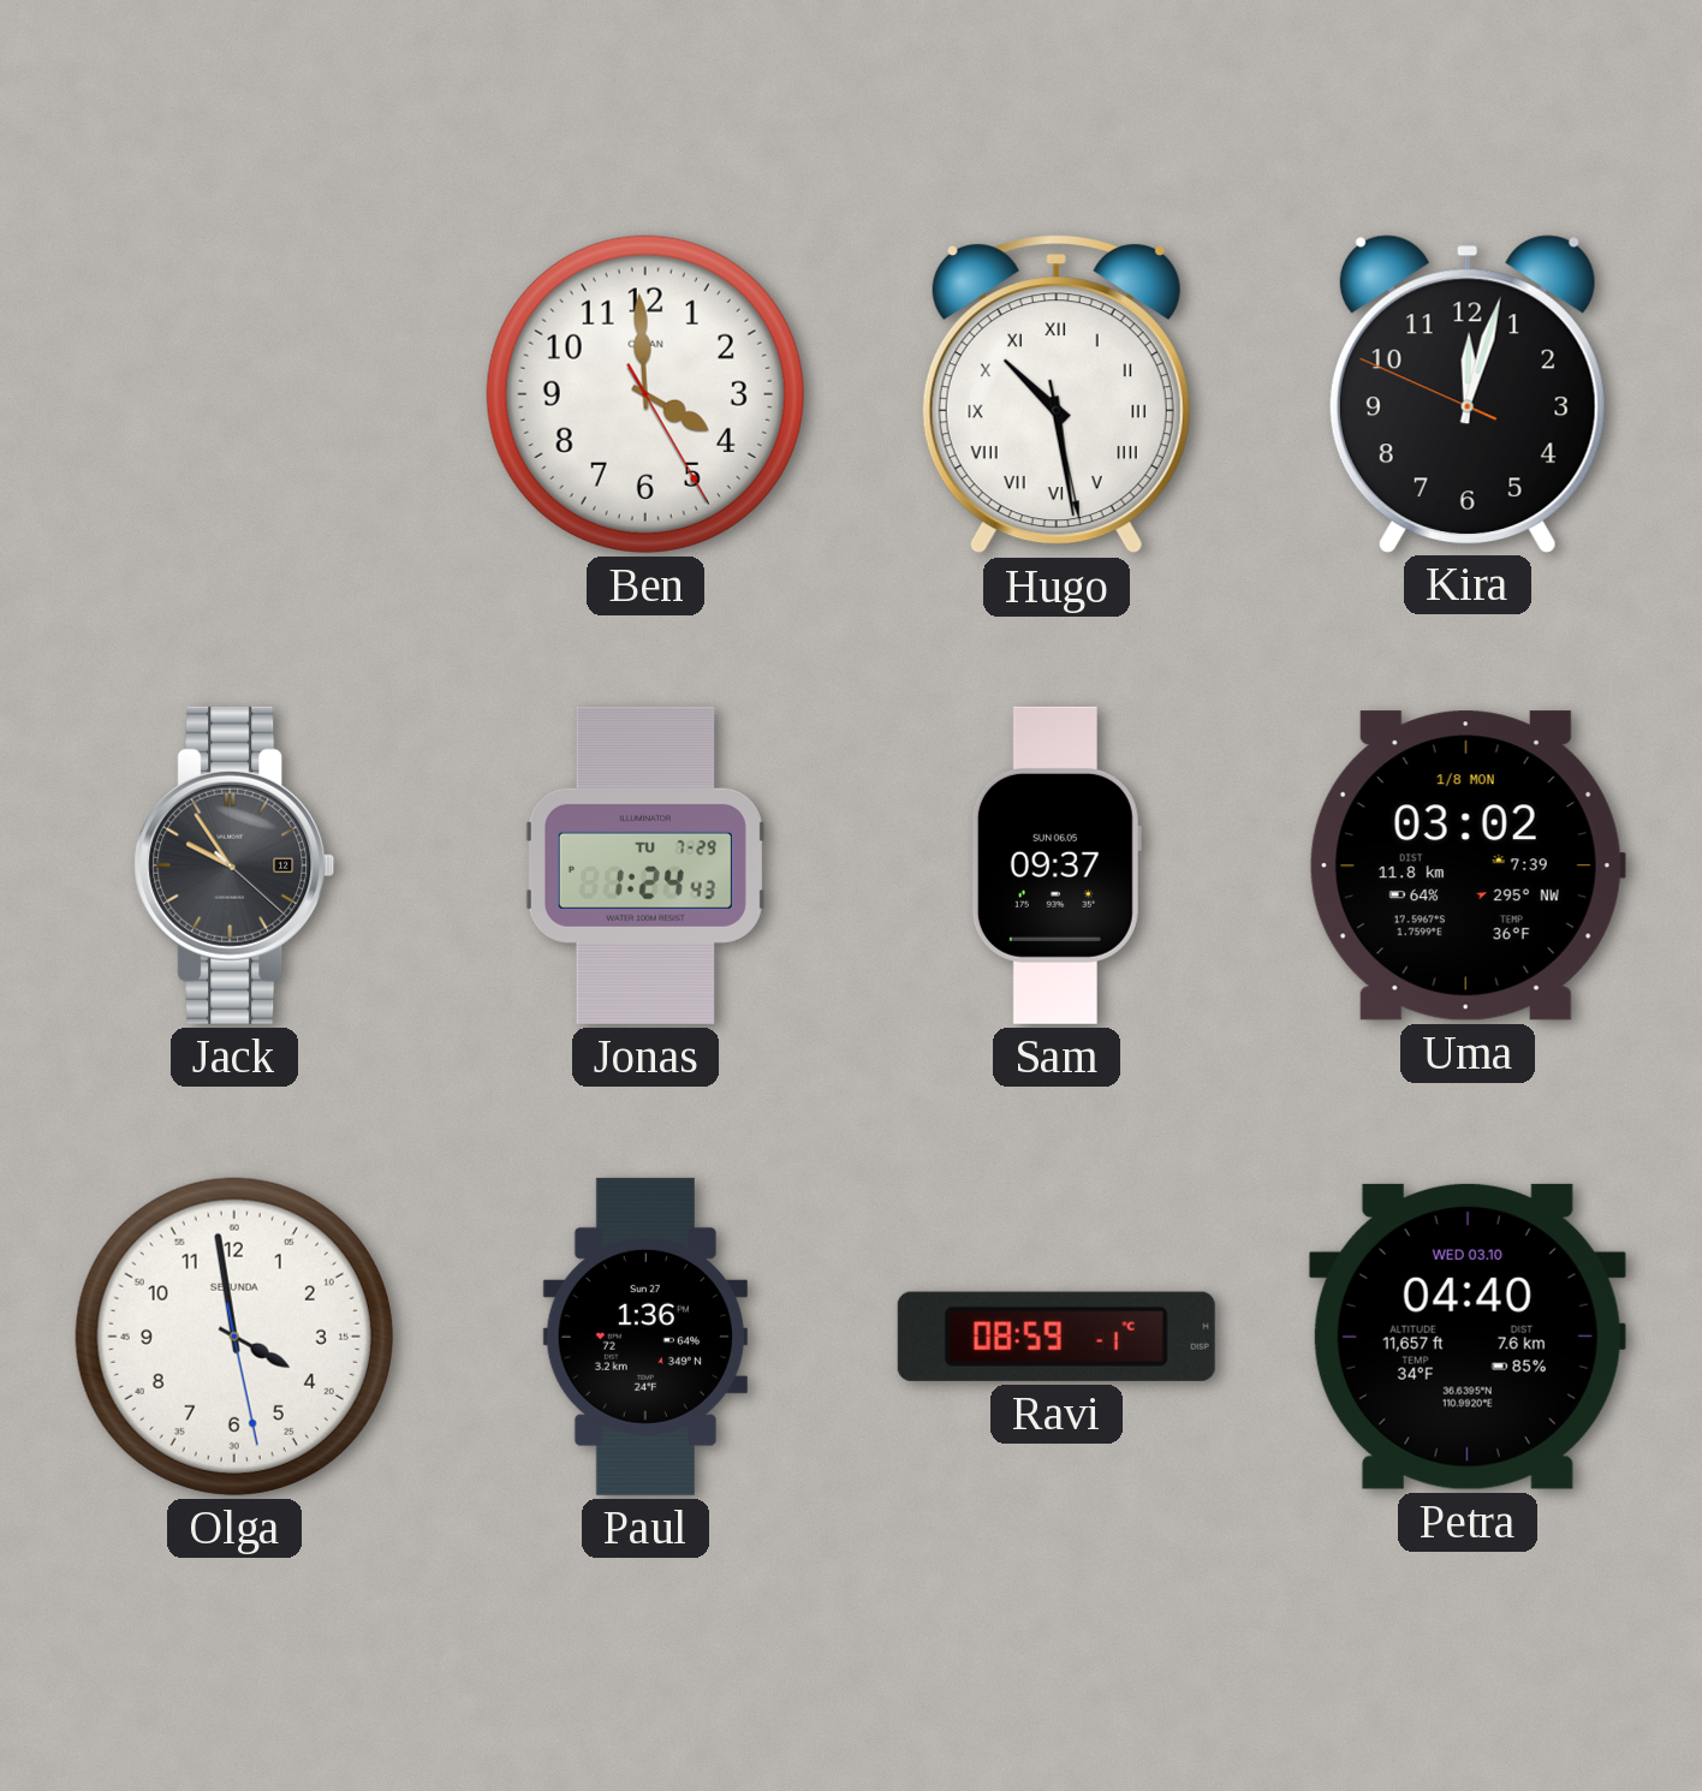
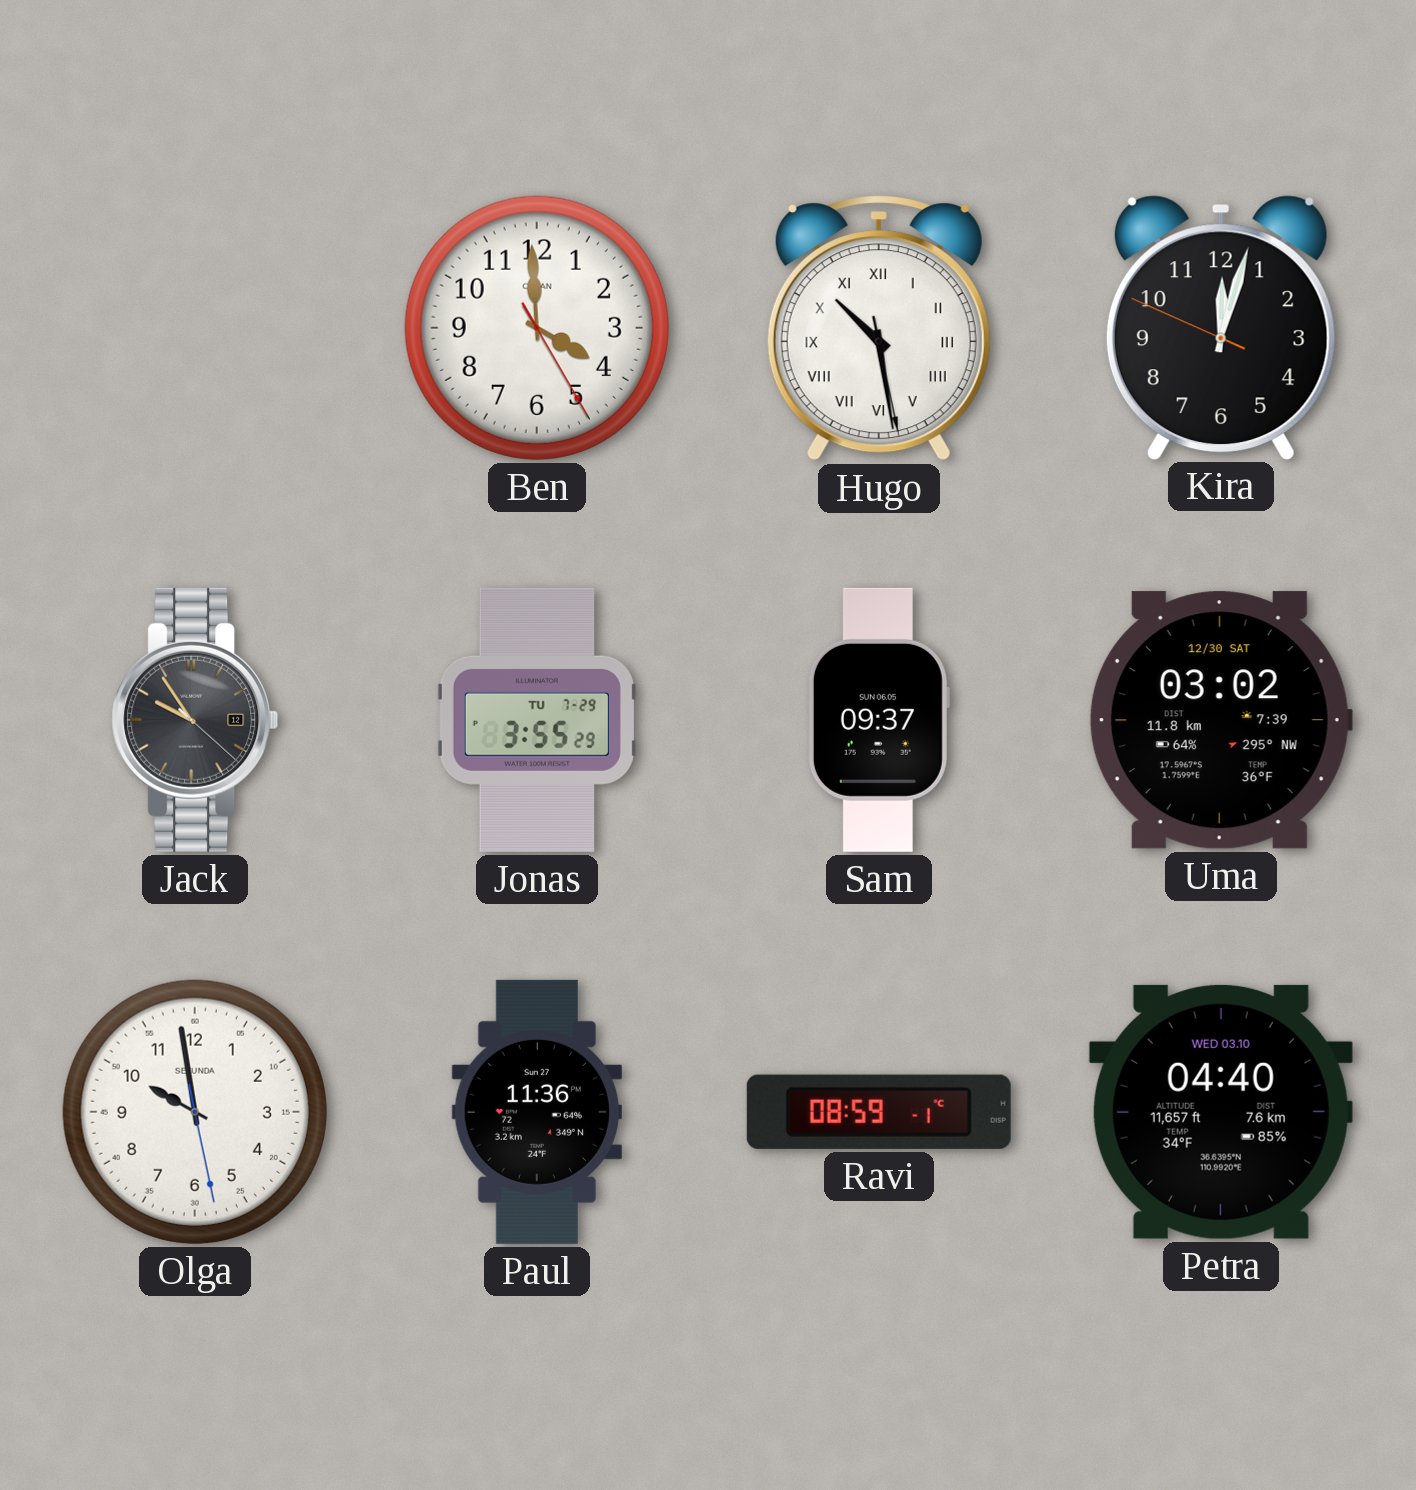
Jonas: 1:24 -> 3:55
Uma date: 1/8 MON -> 12/30 SAT
Olga: 3:58 -> 9:58
Paul: 1:36 -> 11:36
